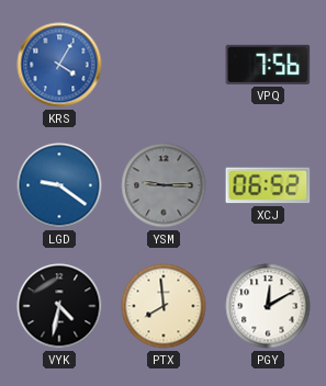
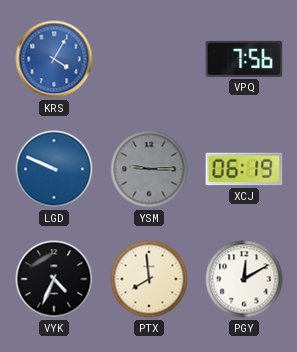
LGD: 9:21 -> 9:49
XCJ: 06:52 -> 06:19
VYK: 4:32 -> 4:34
